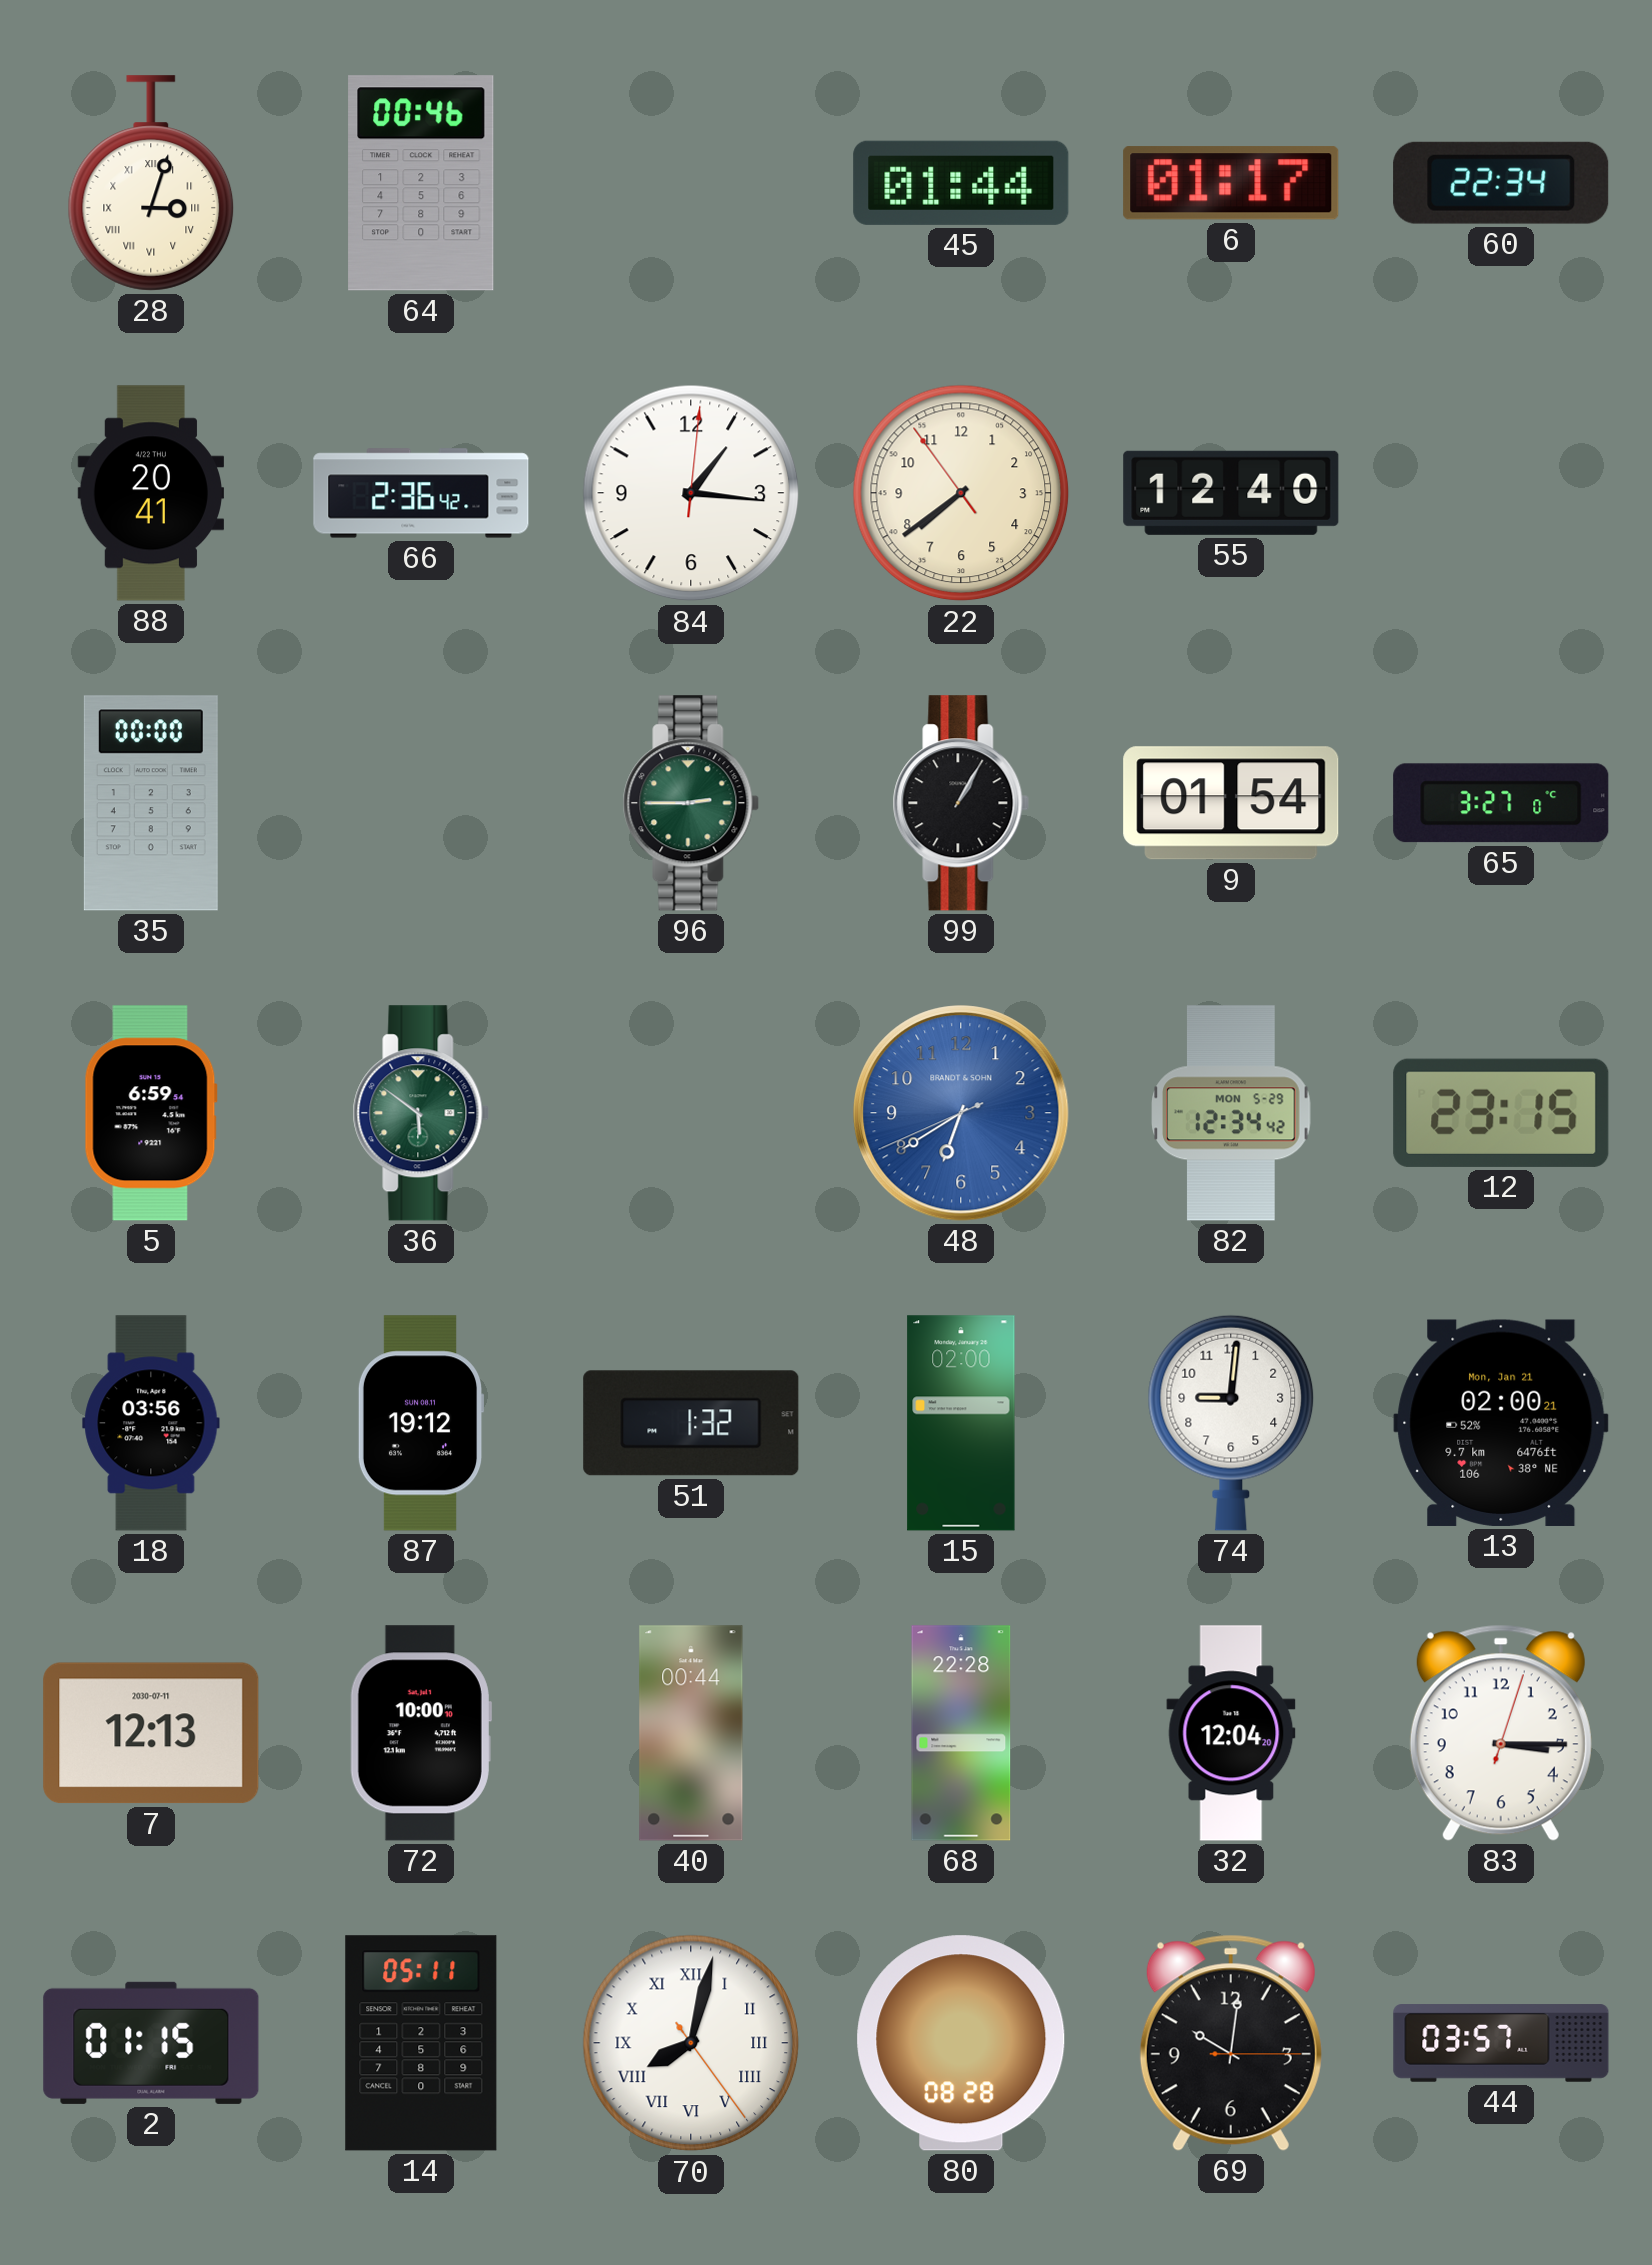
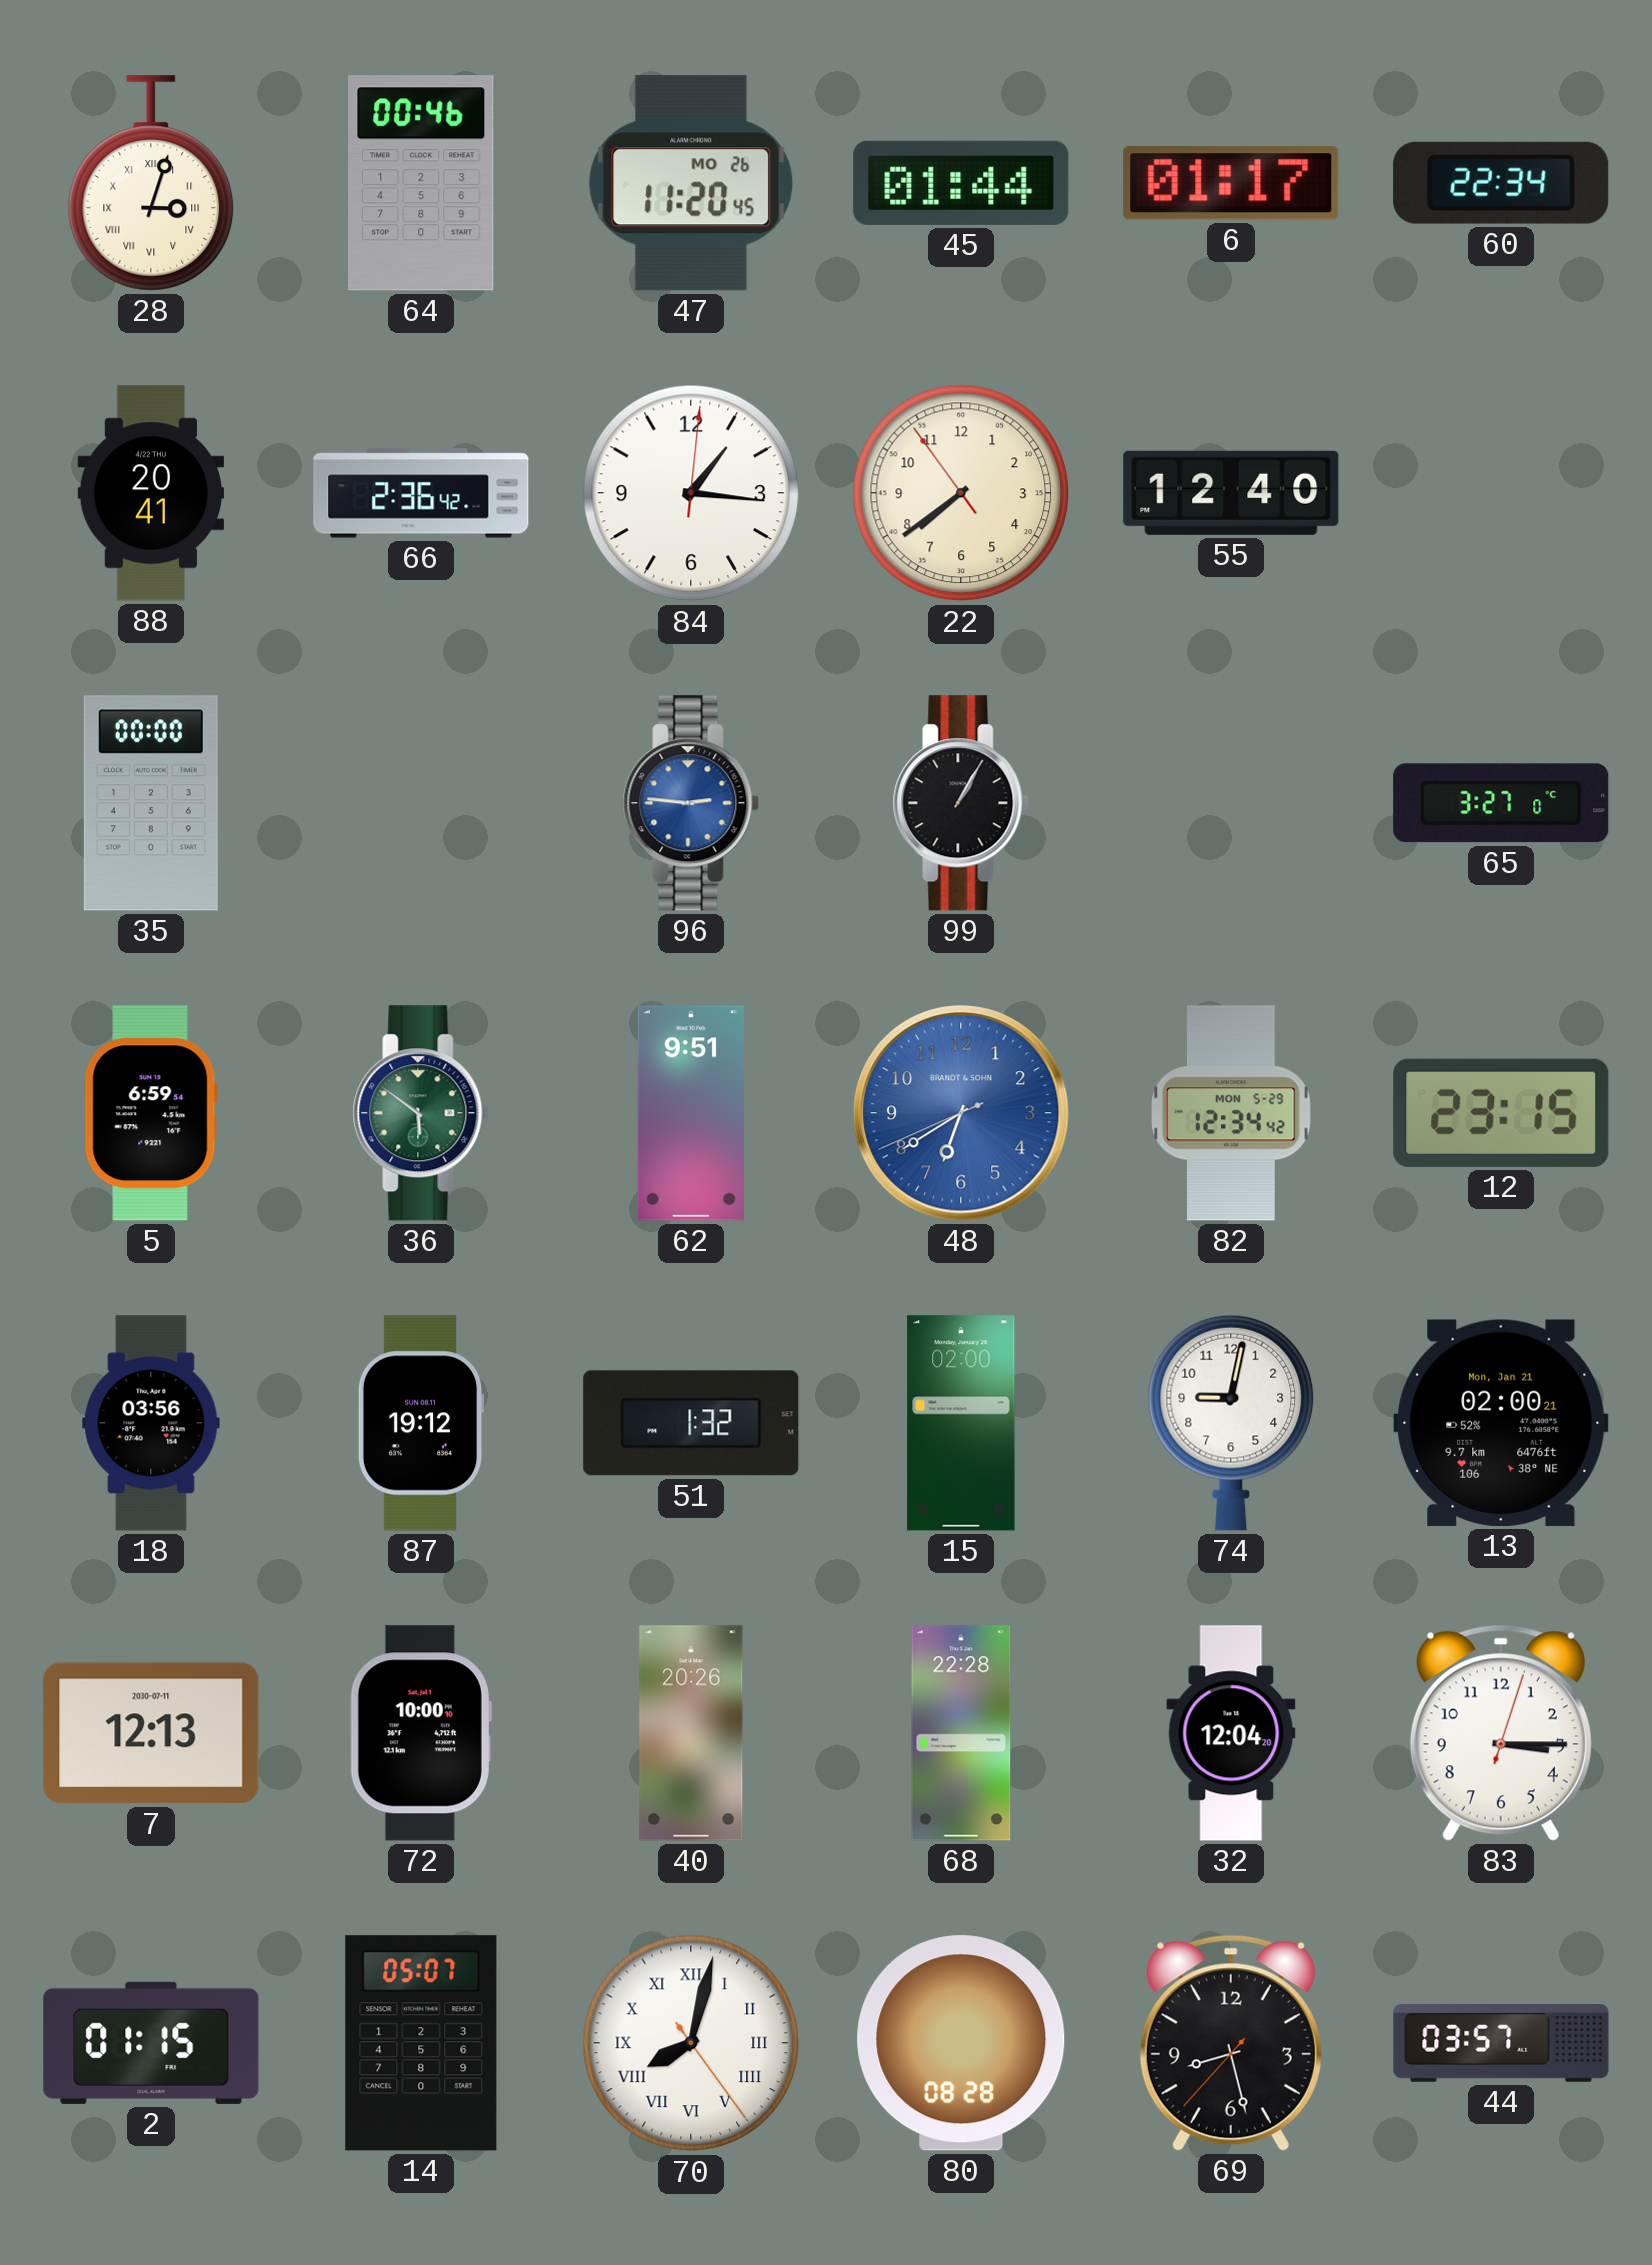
47: none -> 11:20
96: 2:45 -> 2:46
96 dial: green -> blue
9: 01:54 -> none
62: none -> 9:51
74: 9:01 -> 9:02
40: 00:44 -> 20:26
14: 05:11 -> 05:07
69: 10:01 -> 8:27
